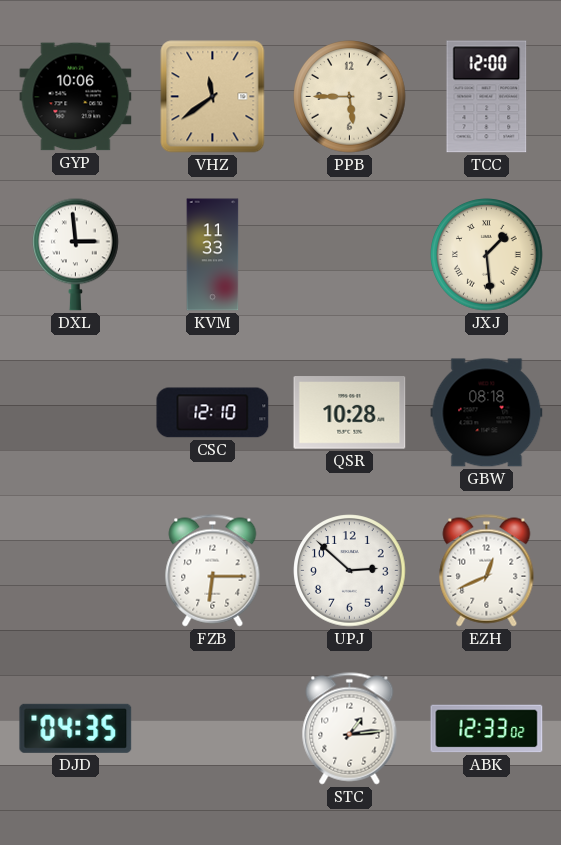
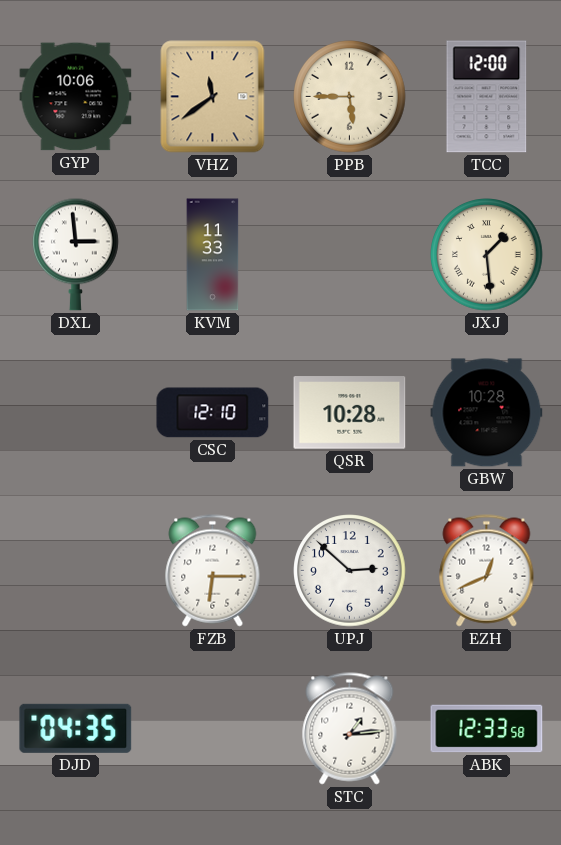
GBW: 08:18 -> 10:28
ABK: 12:33:02 -> 12:33:58
